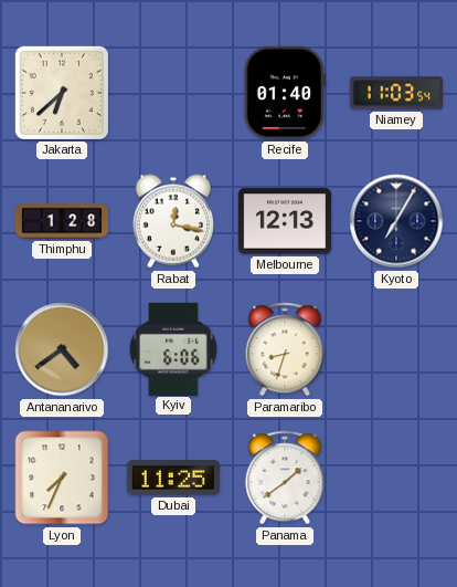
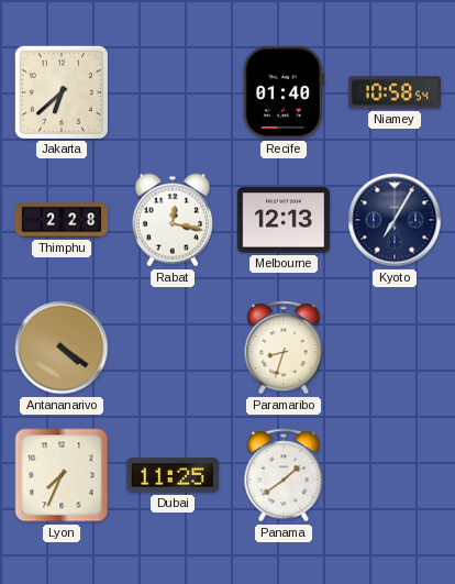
Niamey: 11:03 -> 10:58
Thimphu: 1:28 -> 2:28
Antananarivo: 4:39 -> 4:21
Kyiv: 6:06 -> none
